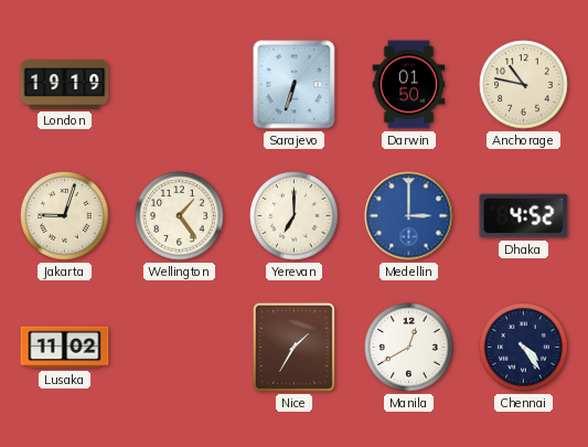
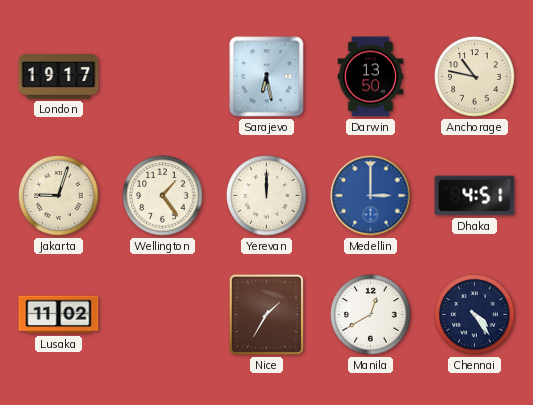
London: 19:19 -> 19:17
Sarajevo: 6:33 -> 6:28
Darwin: 01:50 -> 13:50
Yerevan: 7:00 -> 12:00
Dhaka: 4:52 -> 4:51
